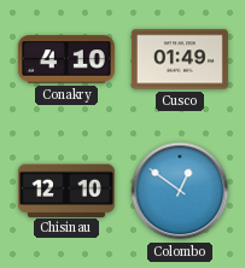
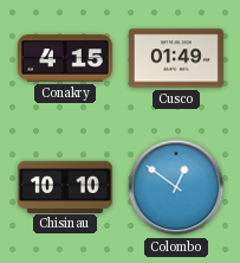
Conakry: 4:10 -> 4:15
Chisinau: 12:10 -> 10:10
